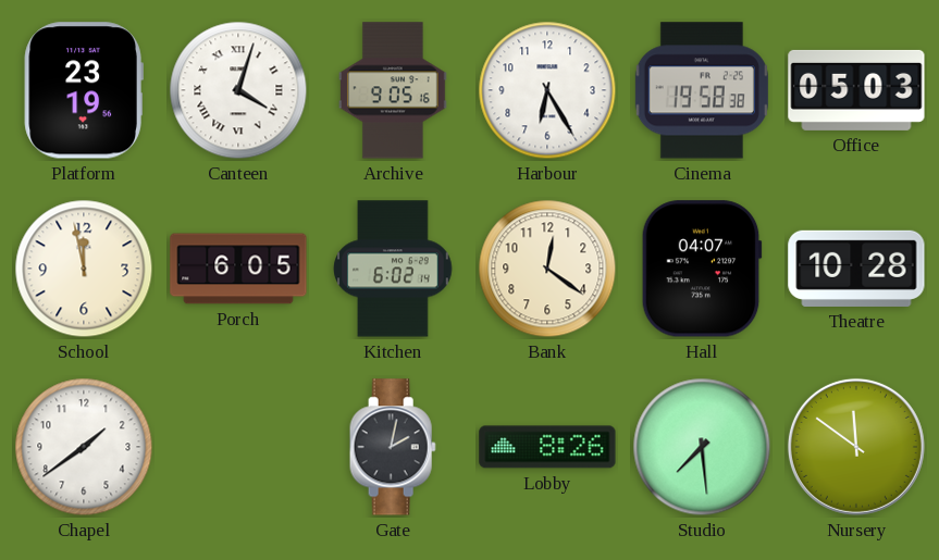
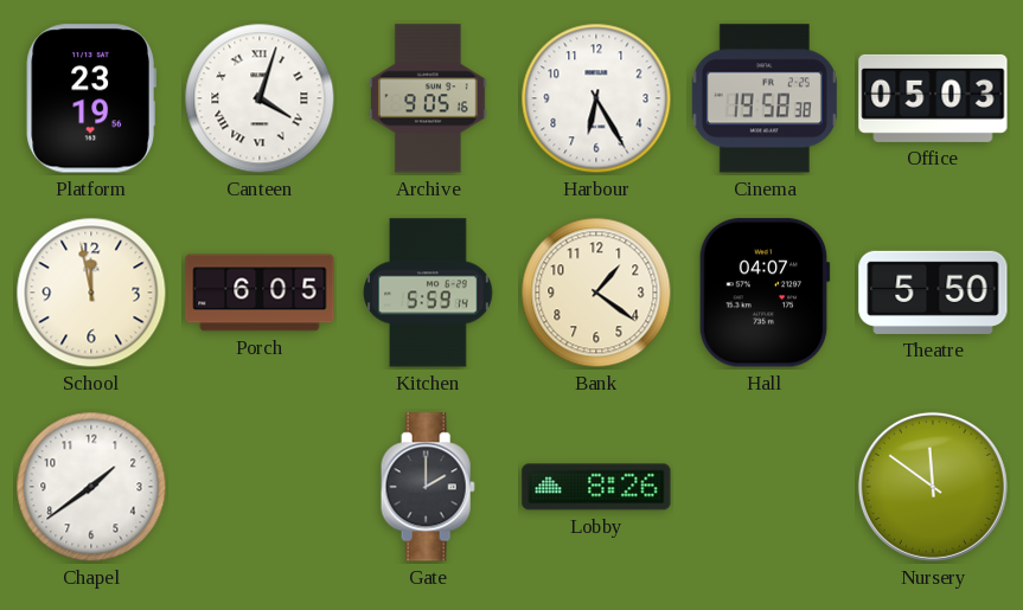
Kitchen: 6:02 -> 5:59
Bank: 12:21 -> 1:21
Theatre: 10:28 -> 5:50
Gate: 2:02 -> 2:00
Studio: 7:29 -> none
